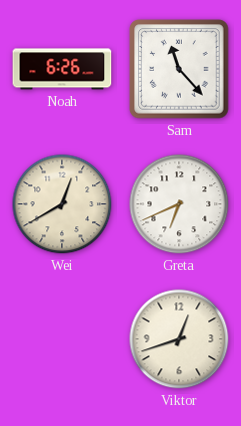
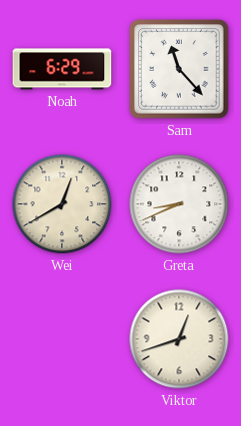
Noah: 6:26 -> 6:29
Greta: 6:41 -> 8:41
